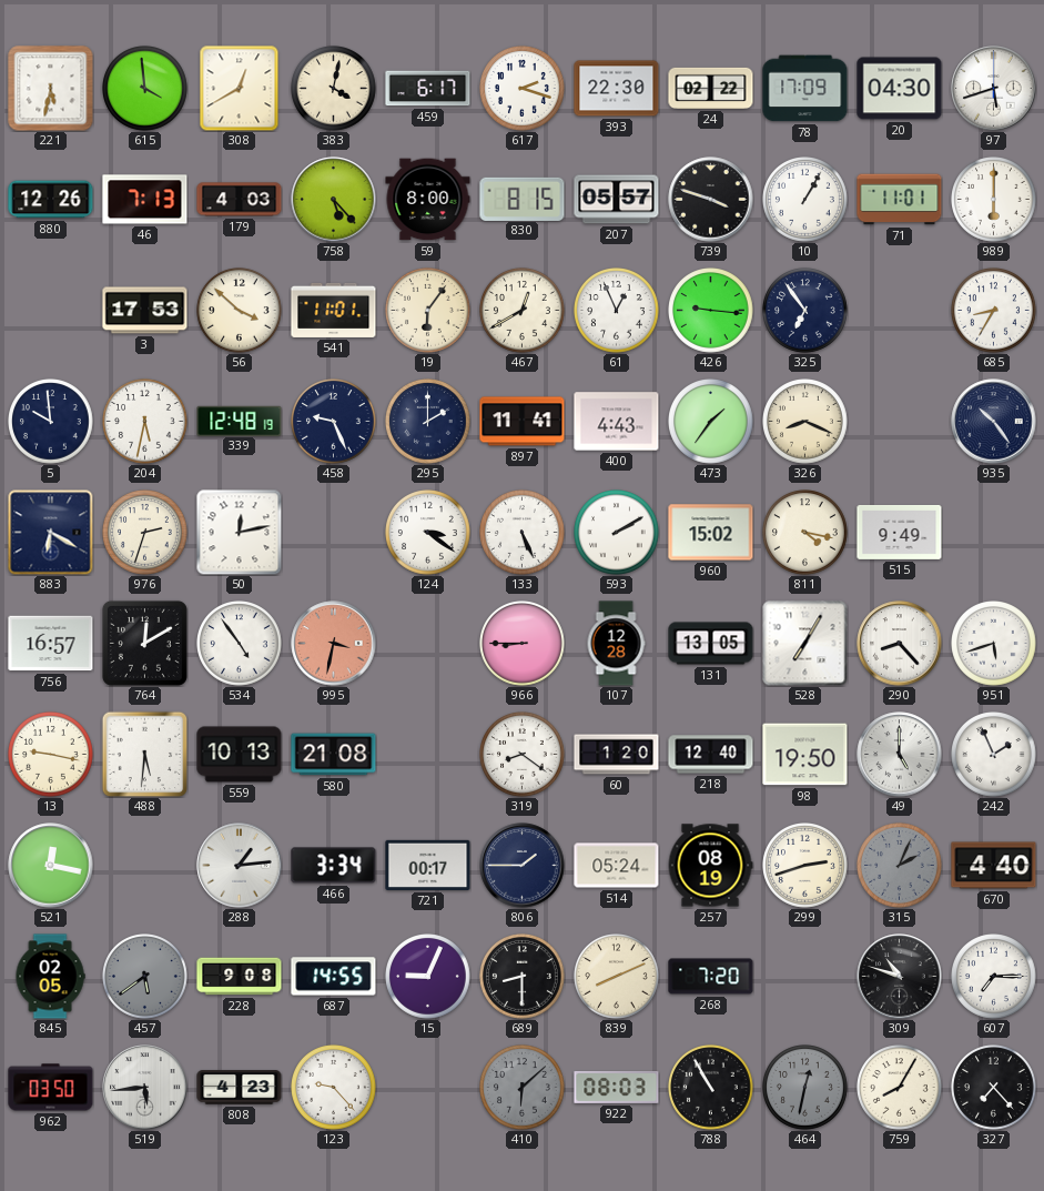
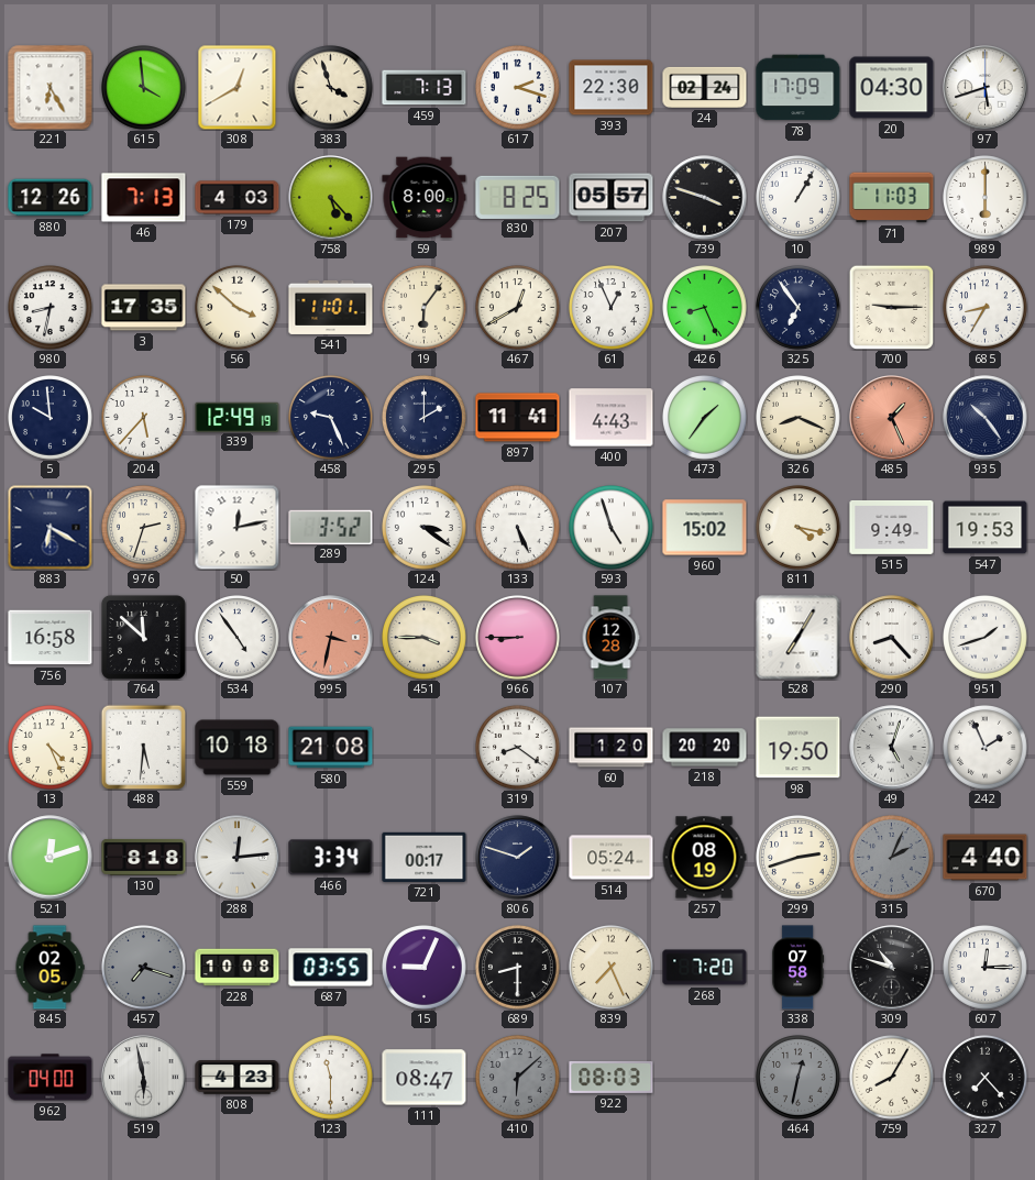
221: 5:32 -> 6:25
383: 4:02 -> 3:57
459: 6:17 -> 7:13
24: 02:22 -> 02:24
830: 8:15 -> 8:25
71: 11:01 -> 11:03
980: none -> 8:32
3: 17:53 -> 17:35
426: 9:16 -> 8:26
700: none -> 9:15
204: 5:32 -> 5:37
339: 12:48 -> 12:49
485: none -> 1:26
289: none -> 3:52
593: 2:10 -> 4:57
547: none -> 19:53
756: 16:57 -> 16:58
764: 12:10 -> 11:52
451: none -> 3:45
131: 13:05 -> none
951: 5:42 -> 1:42
13: 9:17 -> 4:26
559: 10:13 -> 10:18
218: 12:40 -> 20:20
49: 5:00 -> 5:03
521: 12:17 -> 12:12
130: none -> 8:18
288: 1:14 -> 12:14
806: 1:45 -> 1:48
457: 5:39 -> 7:18
228: 9:08 -> 10:08
687: 14:55 -> 03:55
839: 8:11 -> 7:26
338: none -> 07:58
607: 7:15 -> 12:15
962: 03:50 -> 04:00
519: 5:44 -> 5:58
123: 9:23 -> 11:30
111: none -> 08:47
788: 10:55 -> none
